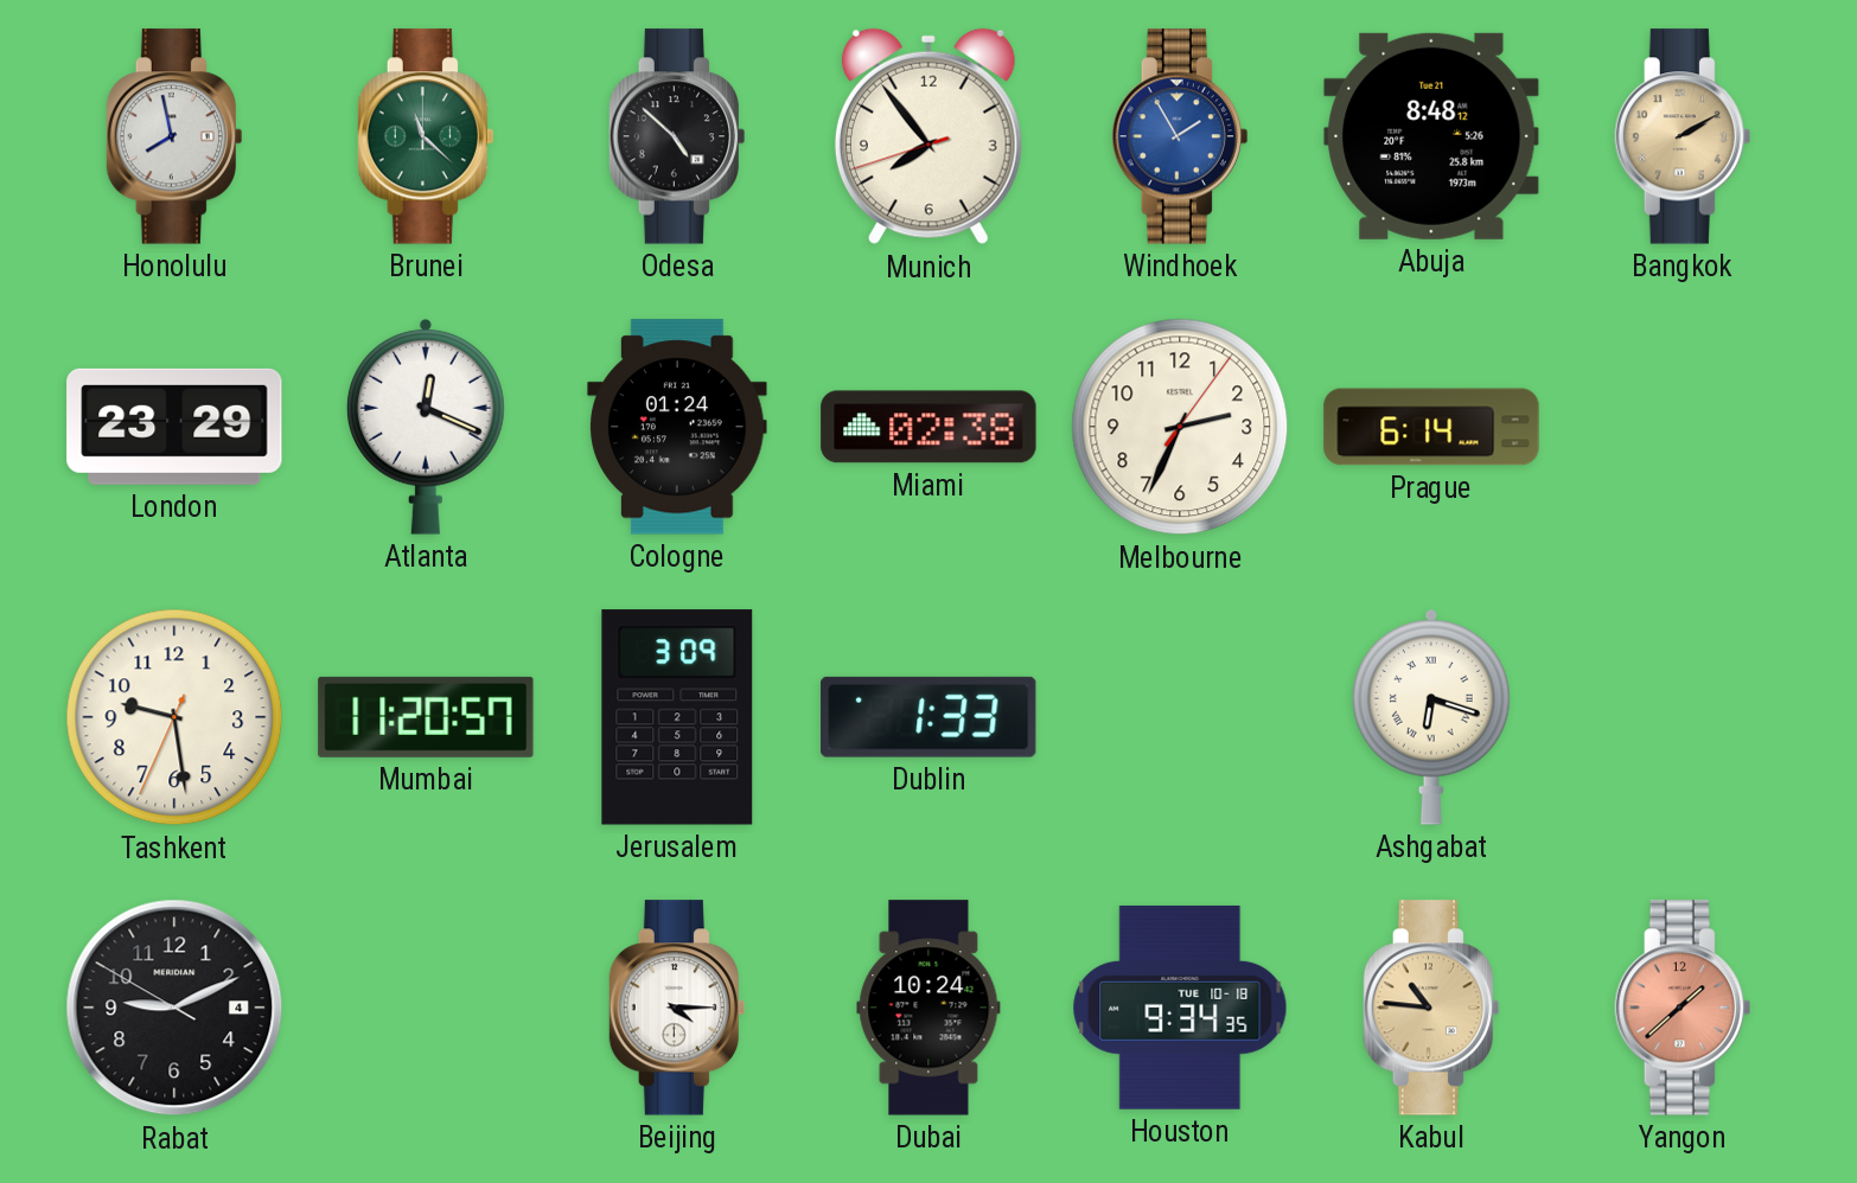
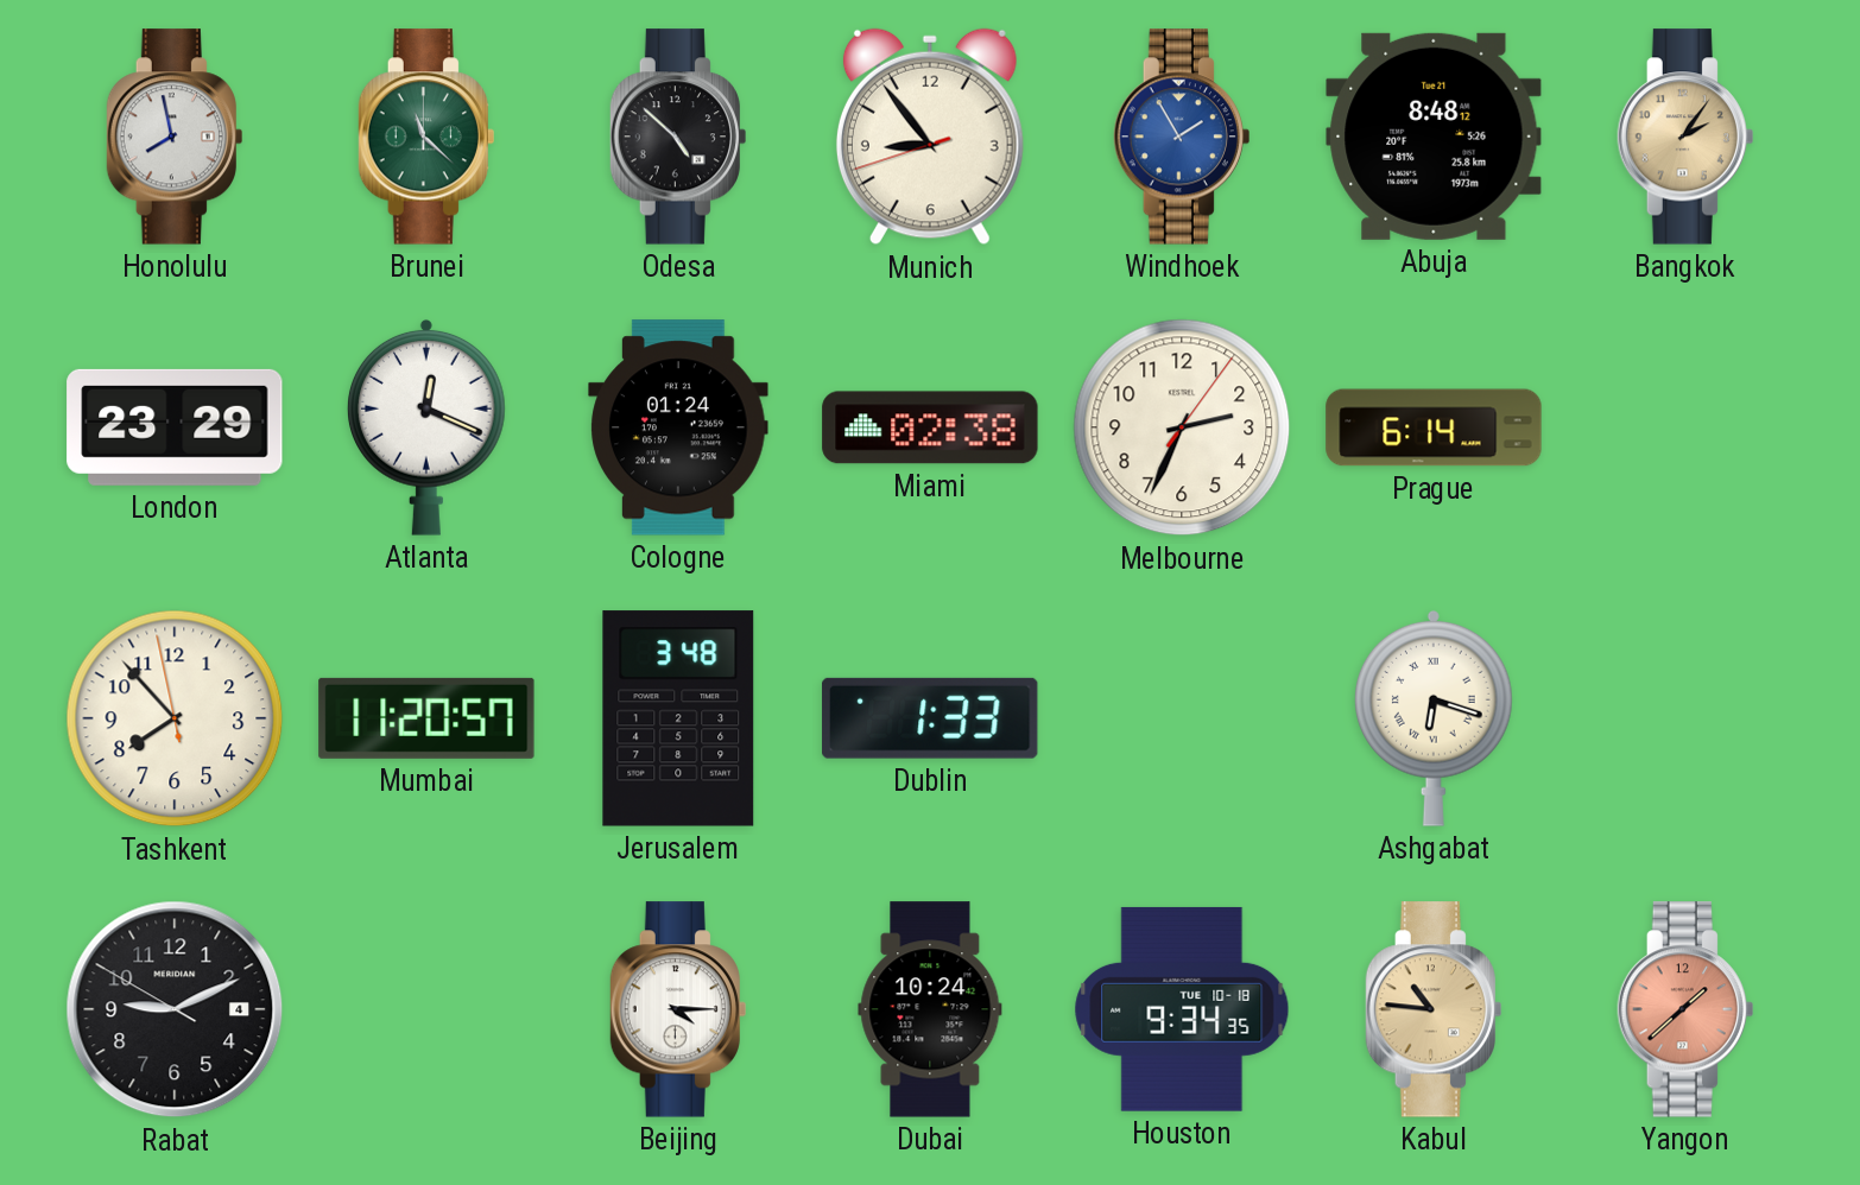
Munich: 7:53 -> 8:53
Bangkok: 2:10 -> 2:06
Tashkent: 9:28 -> 7:52
Jerusalem: 3:09 -> 3:48
